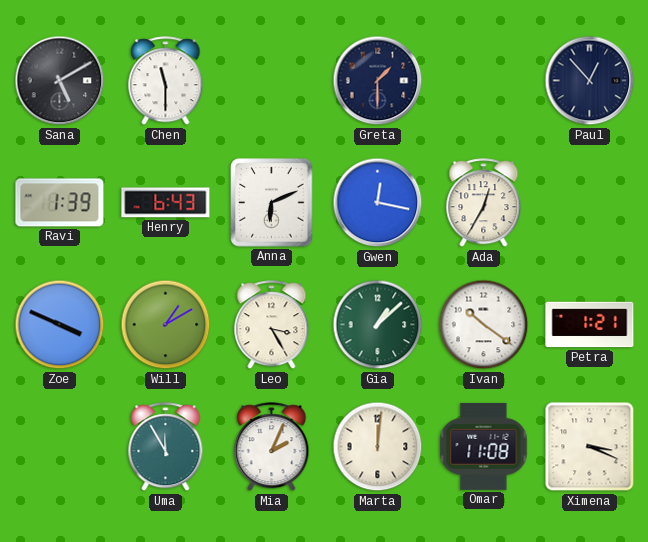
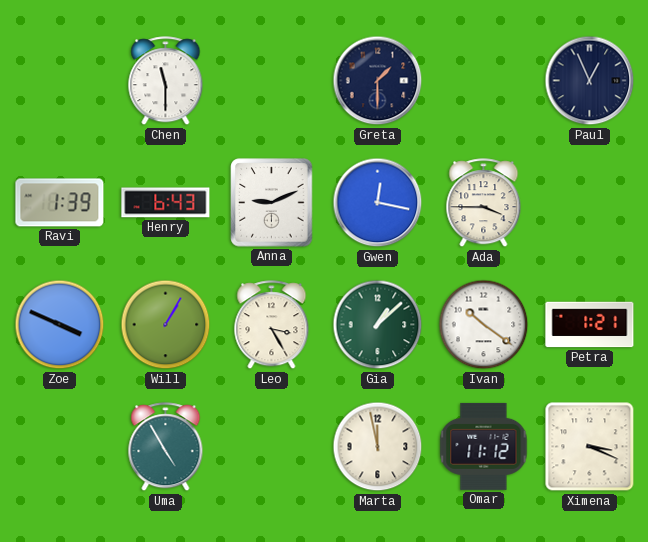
Sana: 5:10 -> none
Paul: 12:53 -> 12:56
Anna: 6:11 -> 9:11
Ada: 12:35 -> 3:45
Will: 1:10 -> 1:05
Uma: 11:55 -> 4:55
Mia: 2:04 -> none
Marta: 12:01 -> 11:58
Omar: 11:08 -> 11:12
